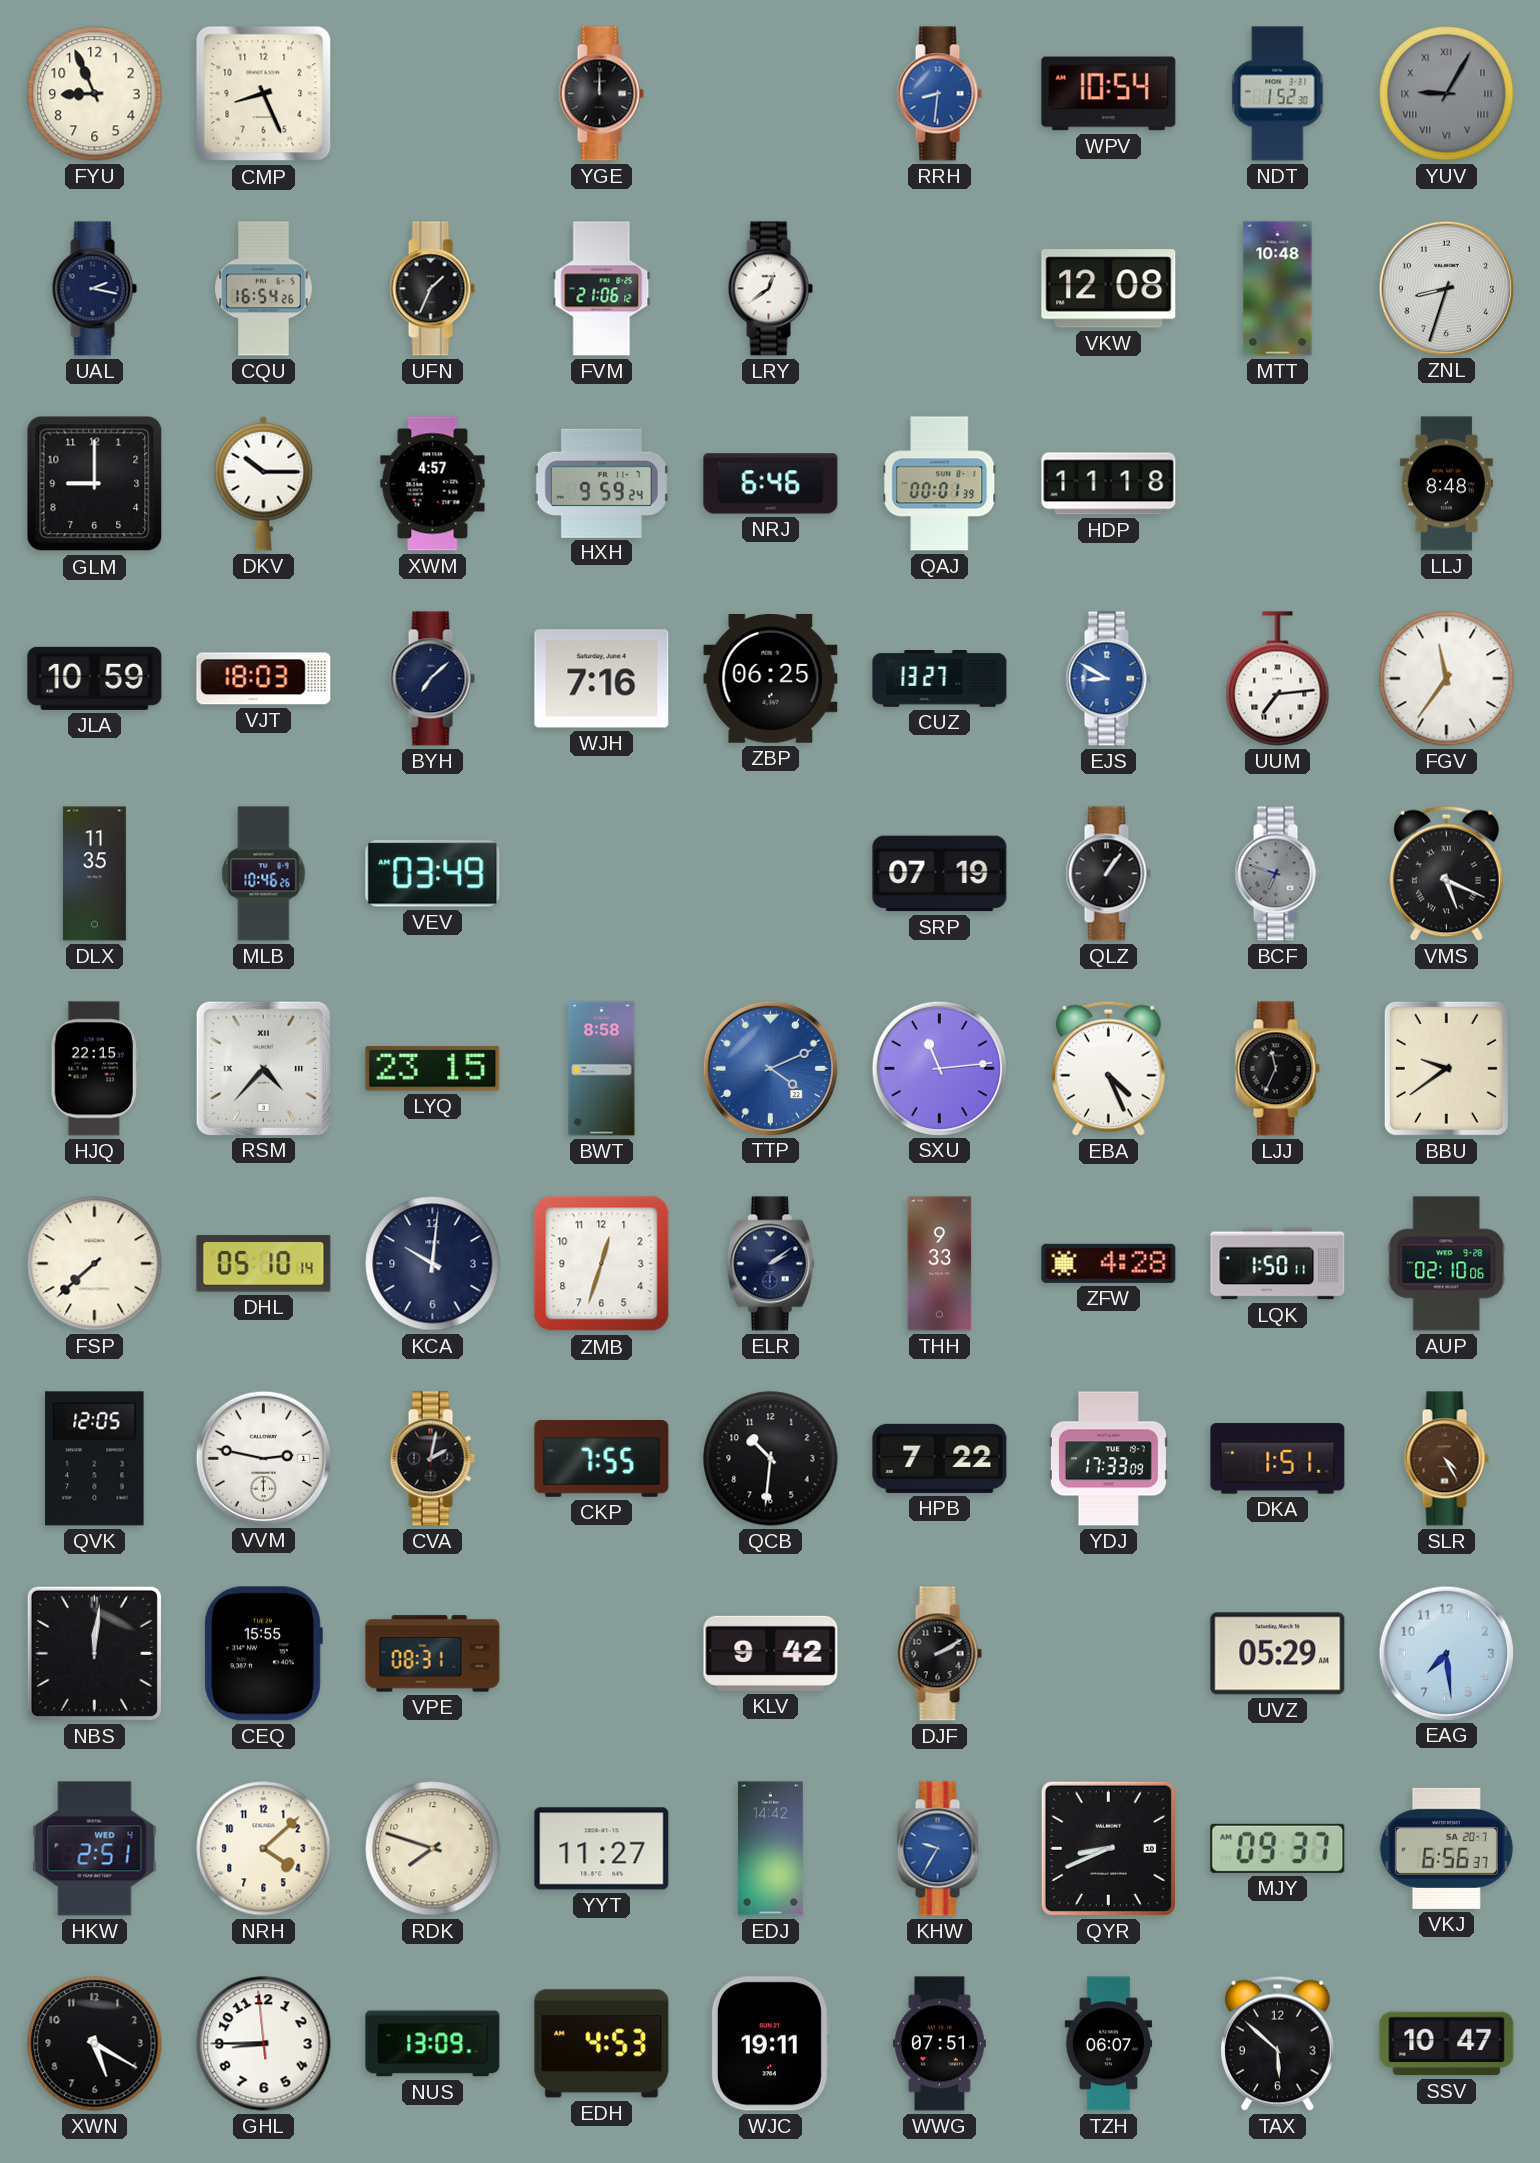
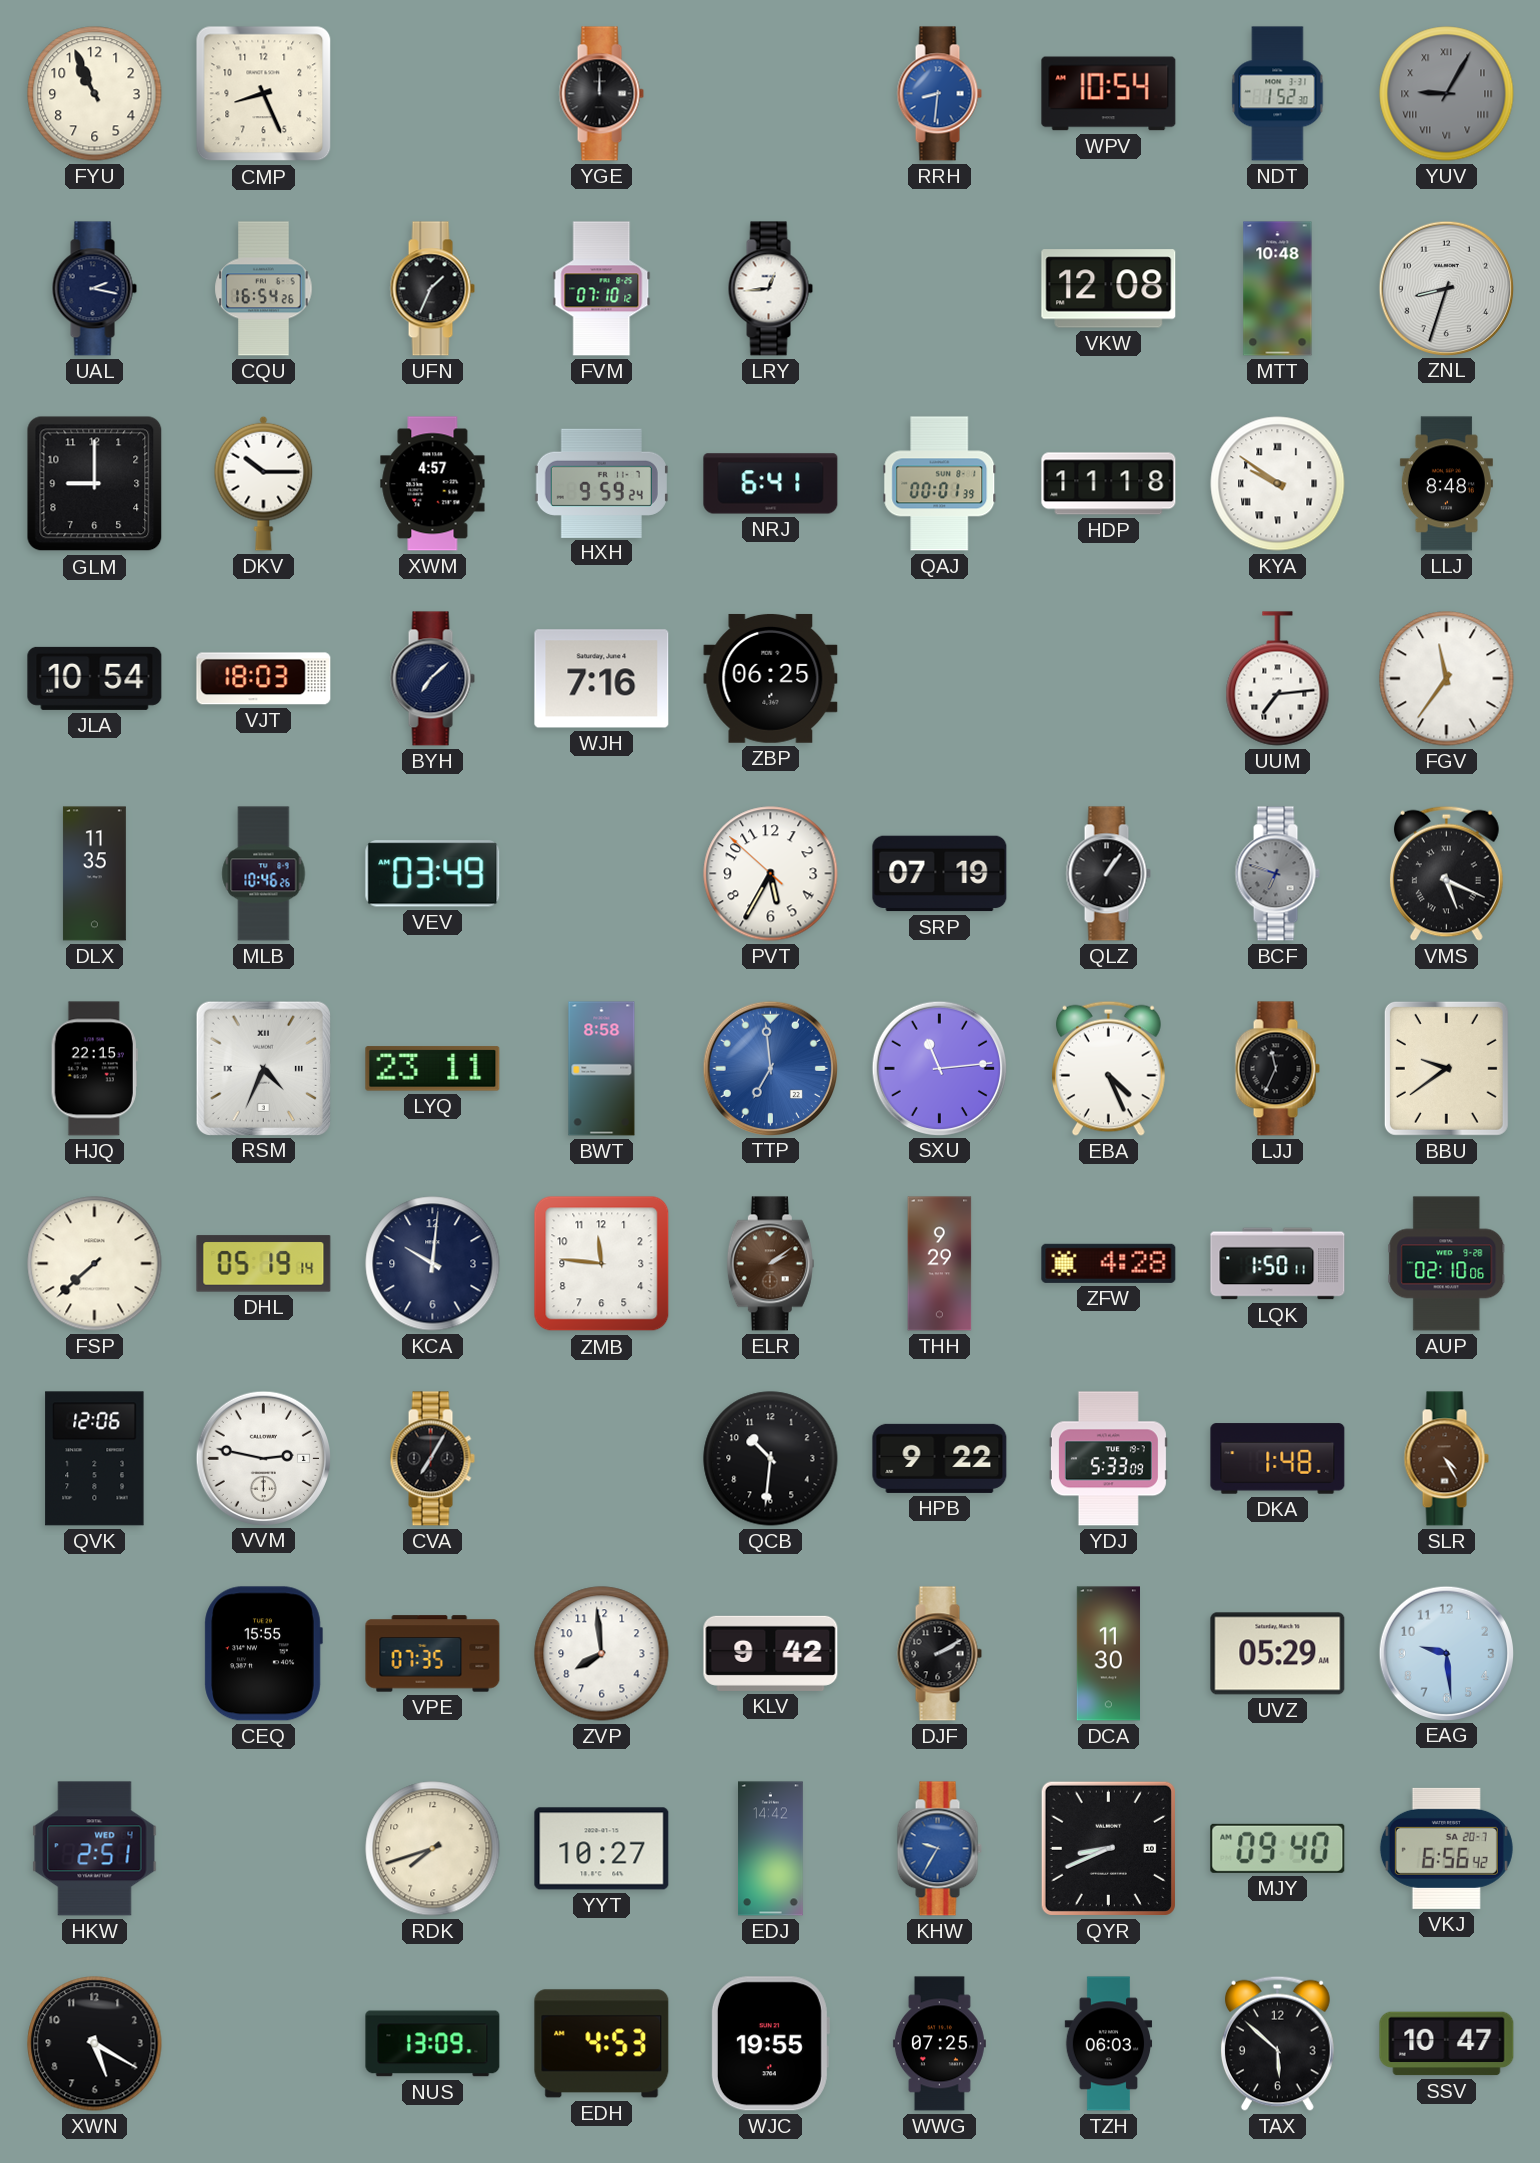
FYU: 8:56 -> 10:56
FVM: 21:06 -> 07:10
LRY: 12:39 -> 12:44
NRJ: 6:46 -> 6:41
KYA: none -> 9:51
JLA: 10:59 -> 10:54
CUZ: 13:27 -> none
EJS: 8:50 -> none
PVT: none -> 5:34
RSM: 4:37 -> 4:34
LYQ: 23:15 -> 23:11
TTP: 4:11 -> 6:59
DHL: 05:10 -> 05:19
ZMB: 12:33 -> 11:46
ELR dial: navy -> brown
THH: 9:33 -> 9:29
QVK: 12:05 -> 12:06
CVA: 2:02 -> 7:05
CKP: 7:55 -> none
HPB: 7:22 -> 9:22
YDJ: 17:33 -> 5:33
DKA: 1:51 -> 1:48
NBS: 12:01 -> none
VPE: 08:31 -> 07:35
ZVP: none -> 7:59
DCA: none -> 11:30
EAG: 7:29 -> 9:29
NRH: 4:08 -> none
RDK: 7:48 -> 7:42
YYT: 11:27 -> 10:27
MJY: 09:37 -> 09:40
VKJ: 6:56:37 -> 6:56:42
GHL: 8:44 -> none
WJC: 19:11 -> 19:55
WWG: 07:51 -> 07:25
TZH: 06:07 -> 06:03
